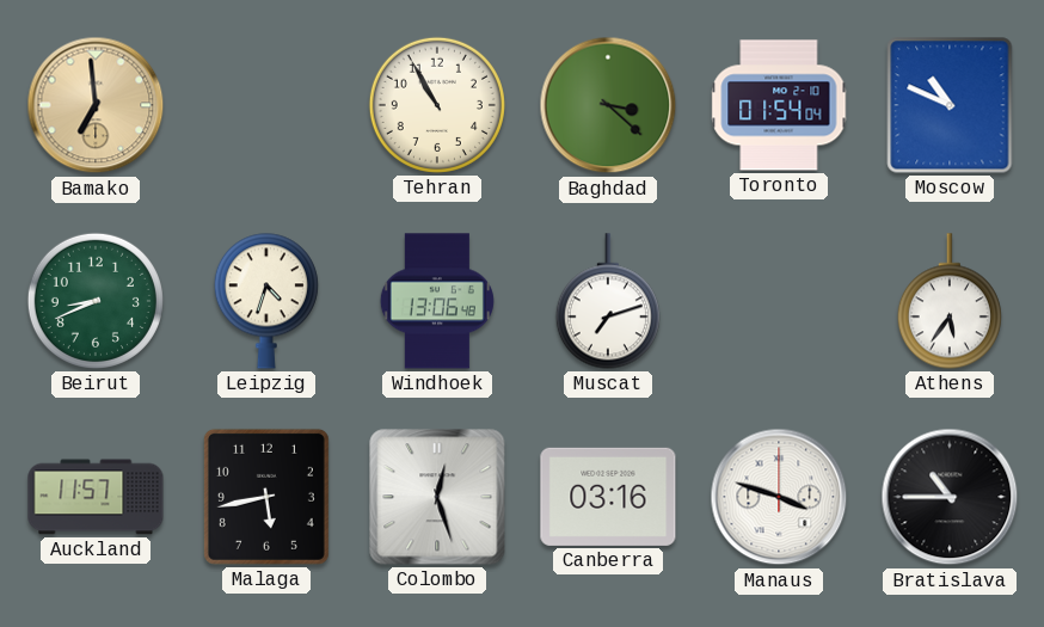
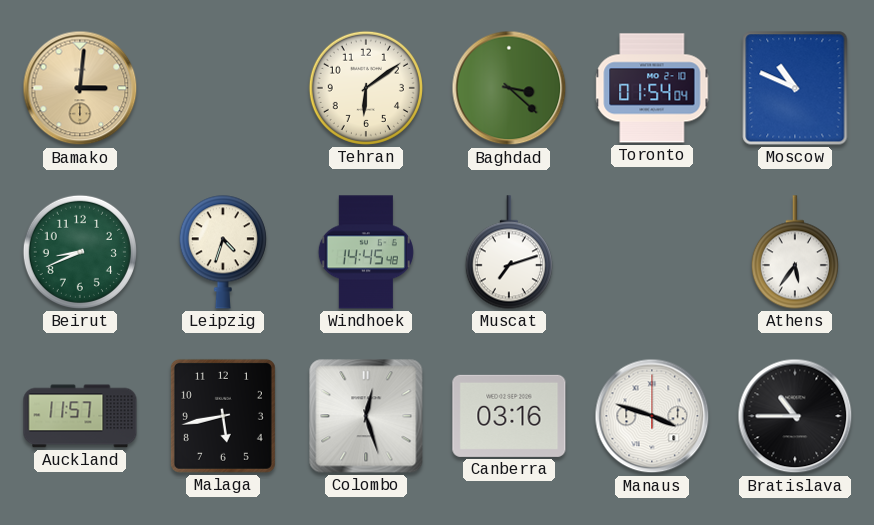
Bamako: 6:59 -> 3:01
Tehran: 10:55 -> 6:09
Windhoek: 13:06 -> 14:45
